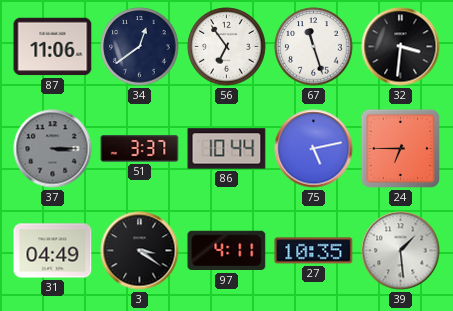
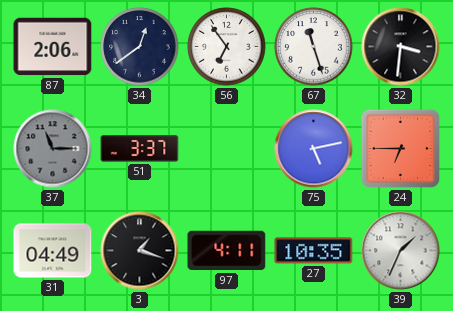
87: 11:06 -> 2:06
37: 3:15 -> 11:15
86: 10:44 -> none
3: 3:21 -> 1:18
39: 1:29 -> 1:34
